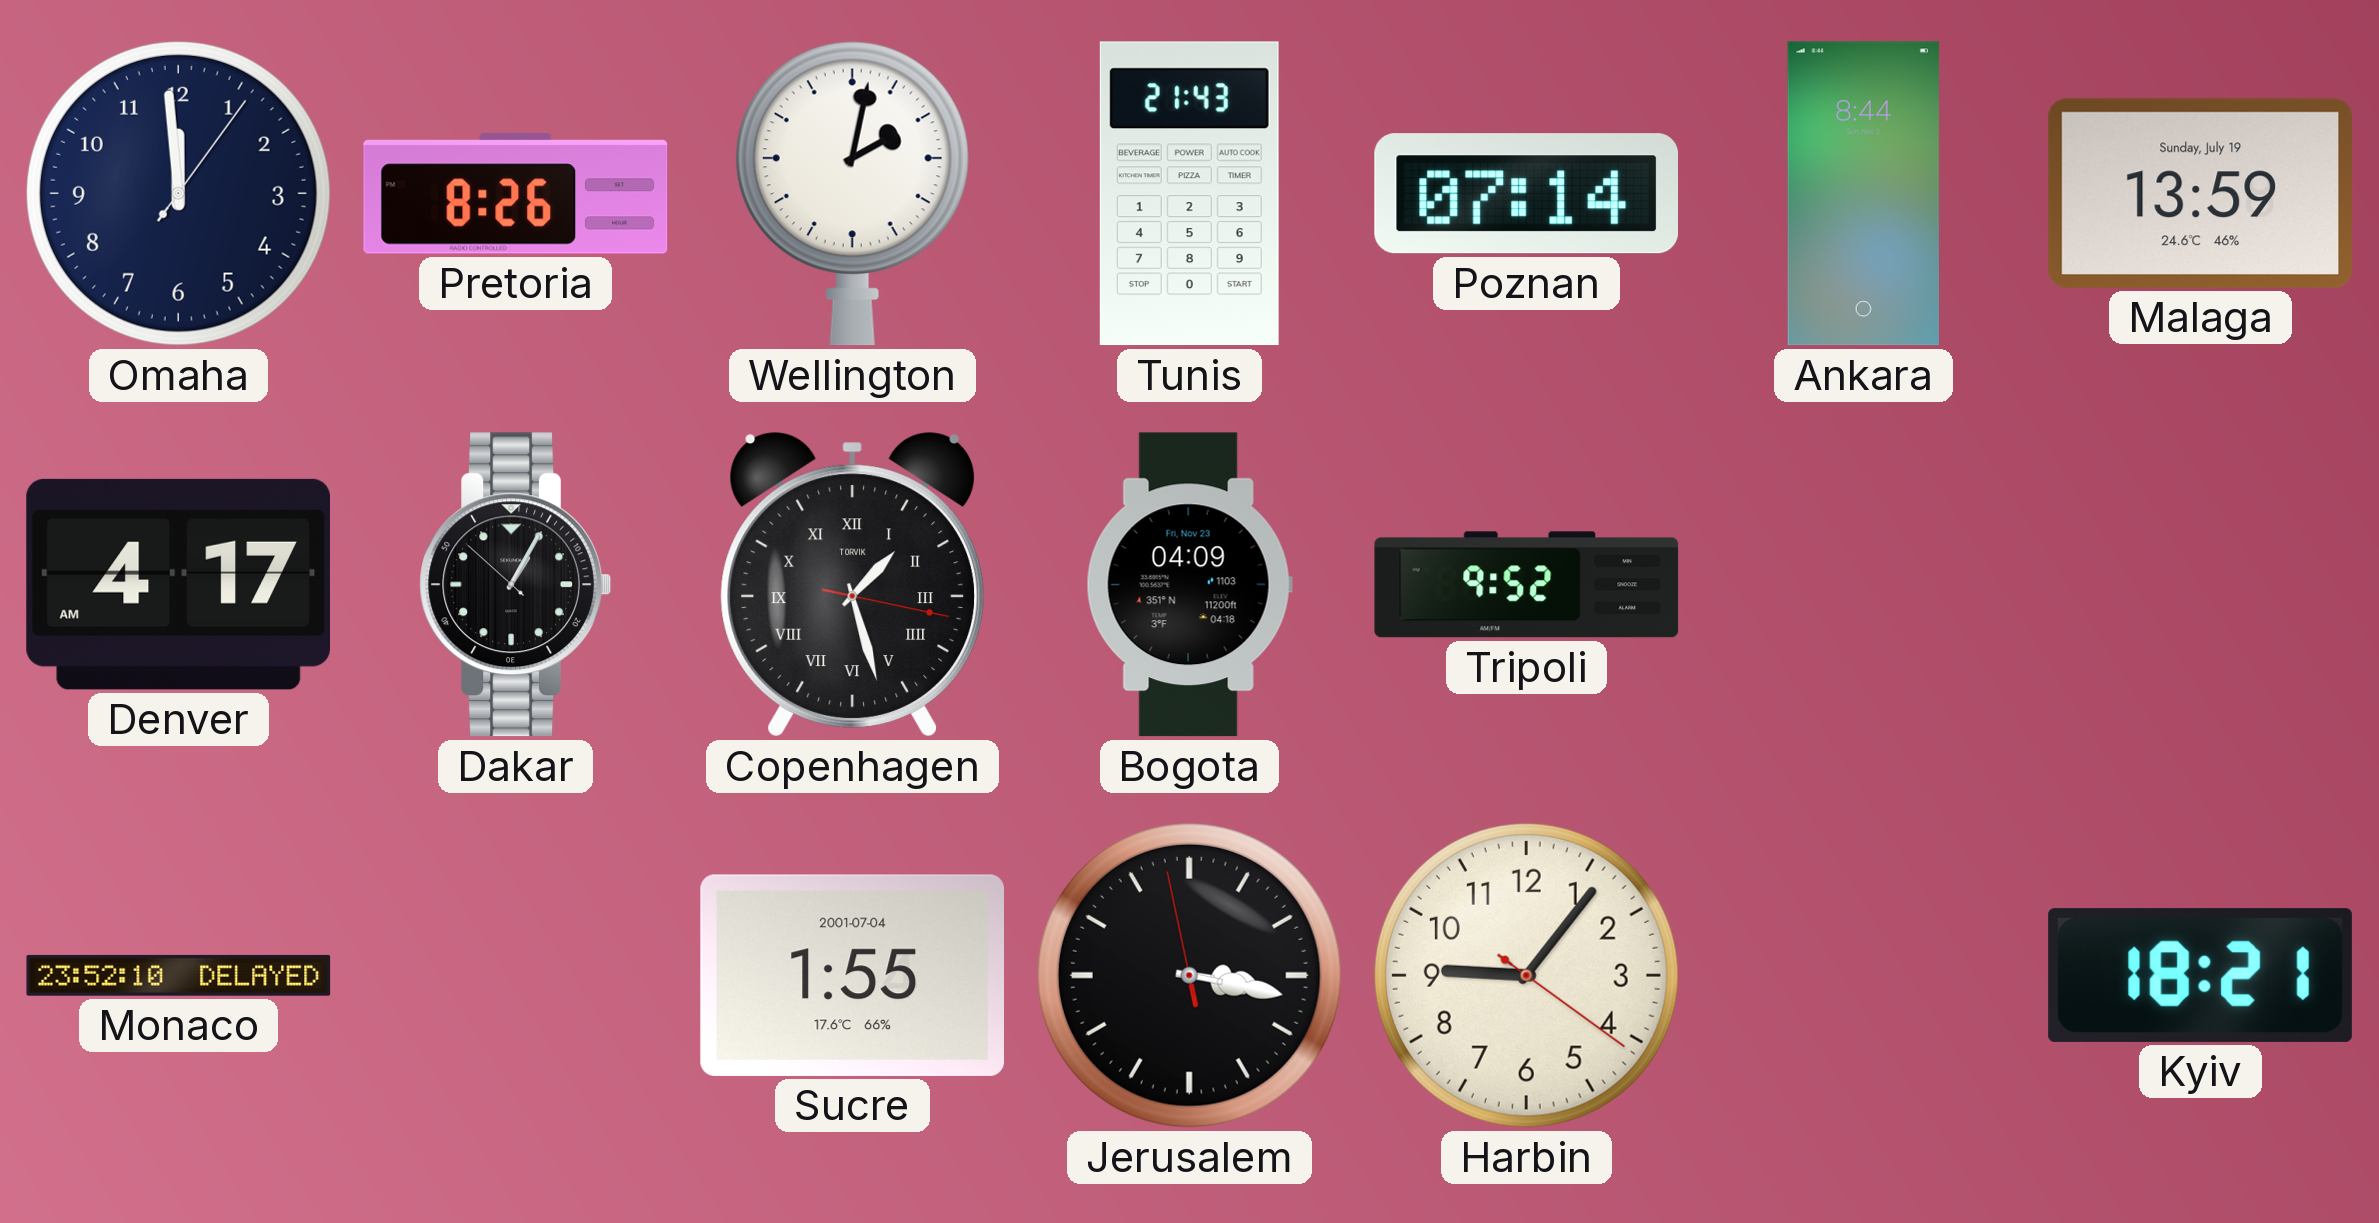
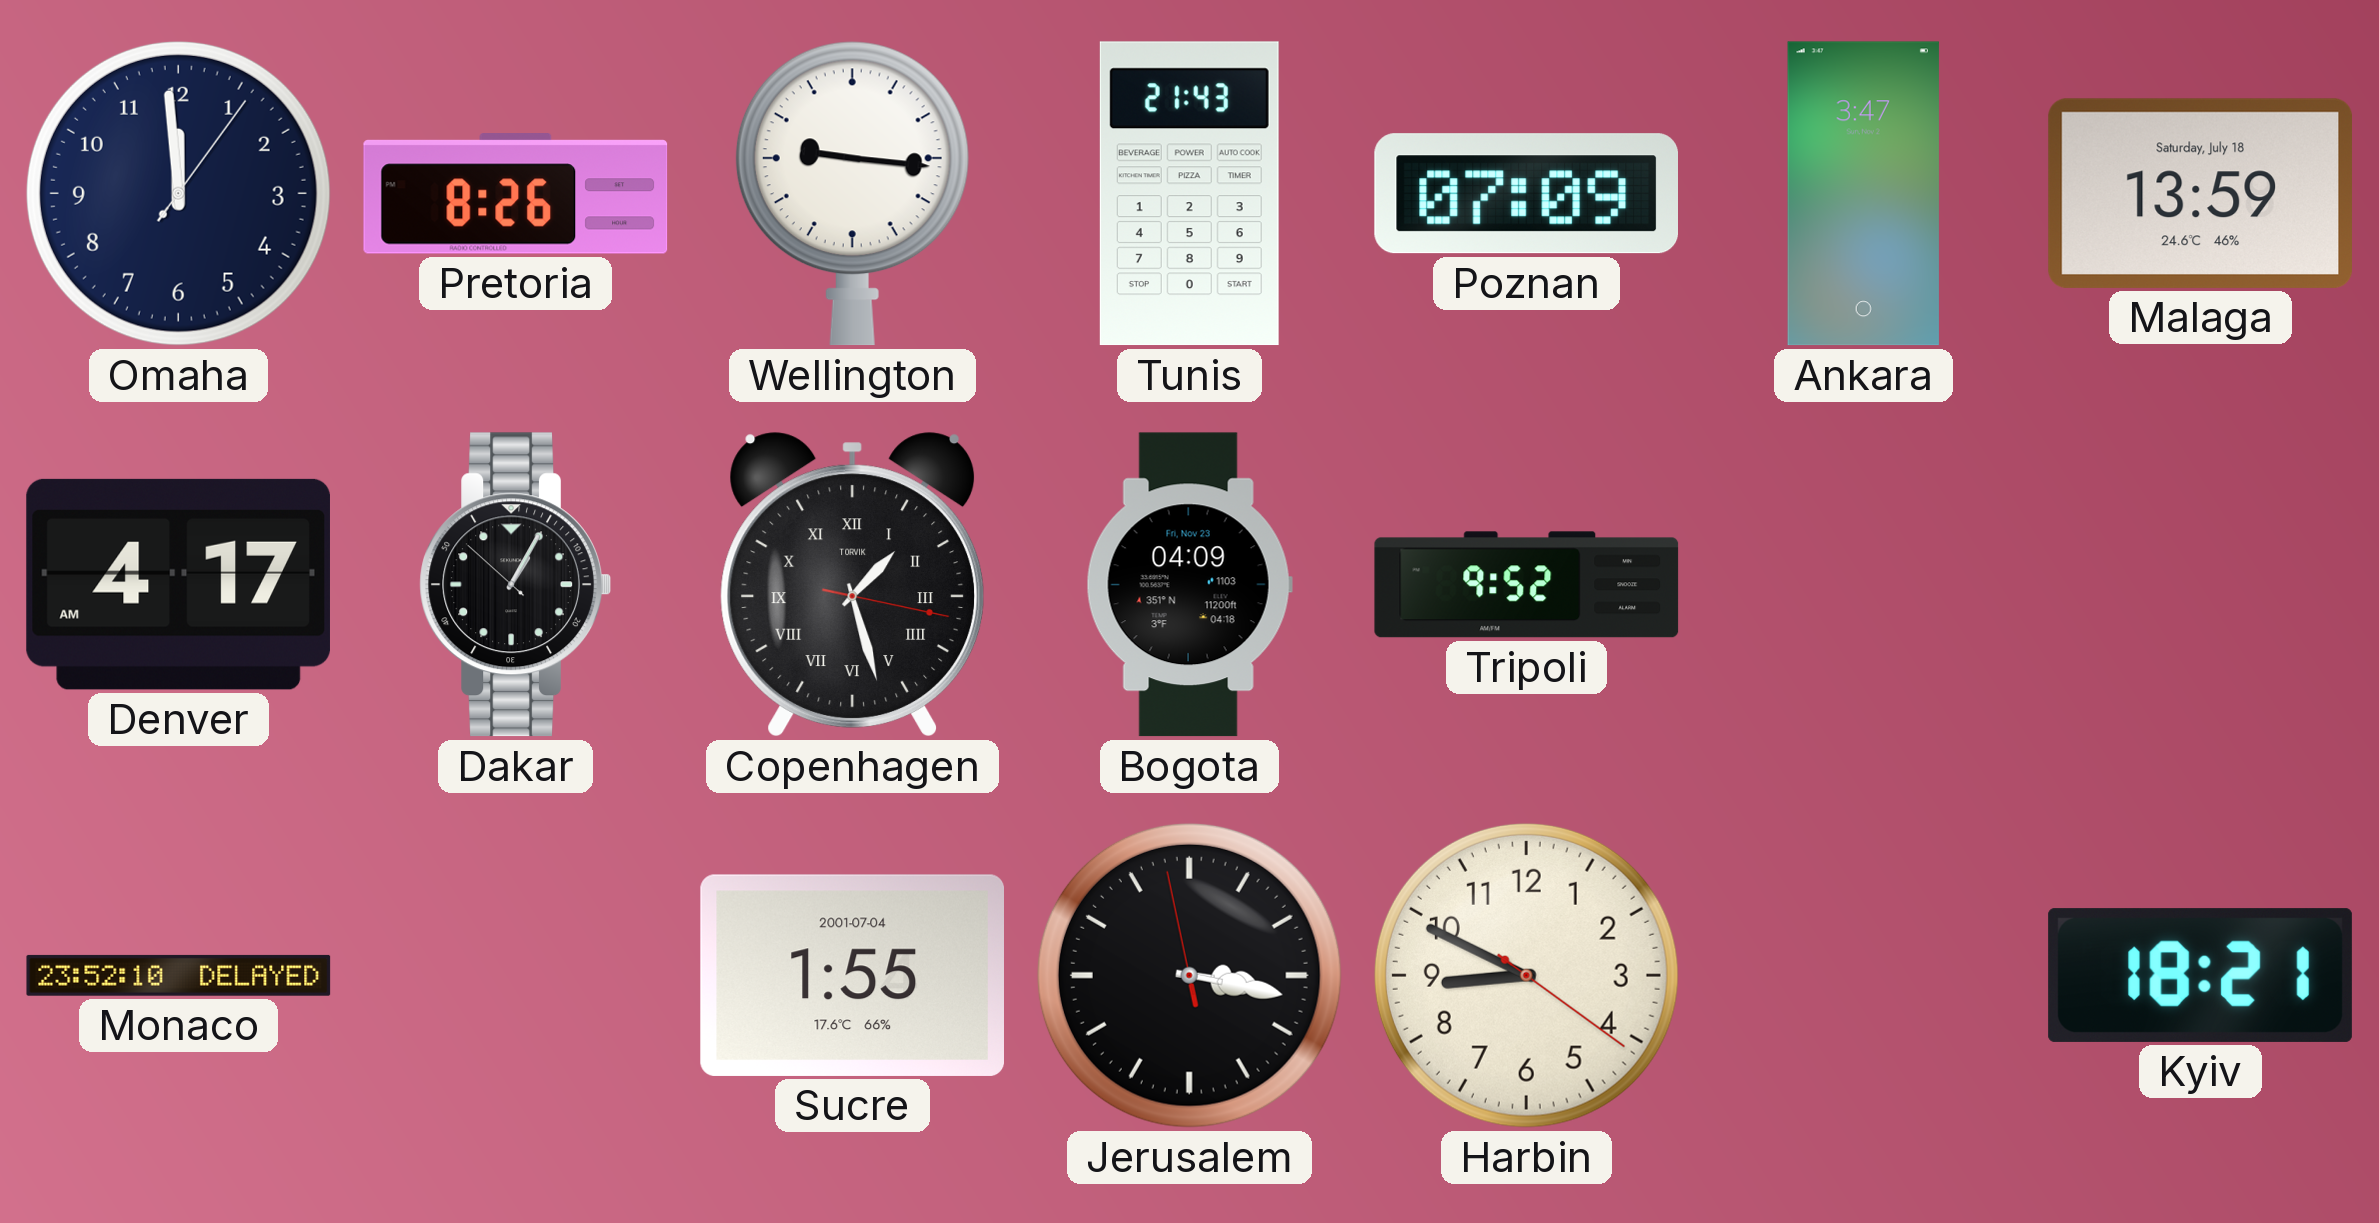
Wellington: 2:02 -> 9:16
Poznan: 07:14 -> 07:09
Ankara: 8:44 -> 3:47
Malaga date: Sunday, July 19 -> Saturday, July 18
Harbin: 9:06 -> 8:49
